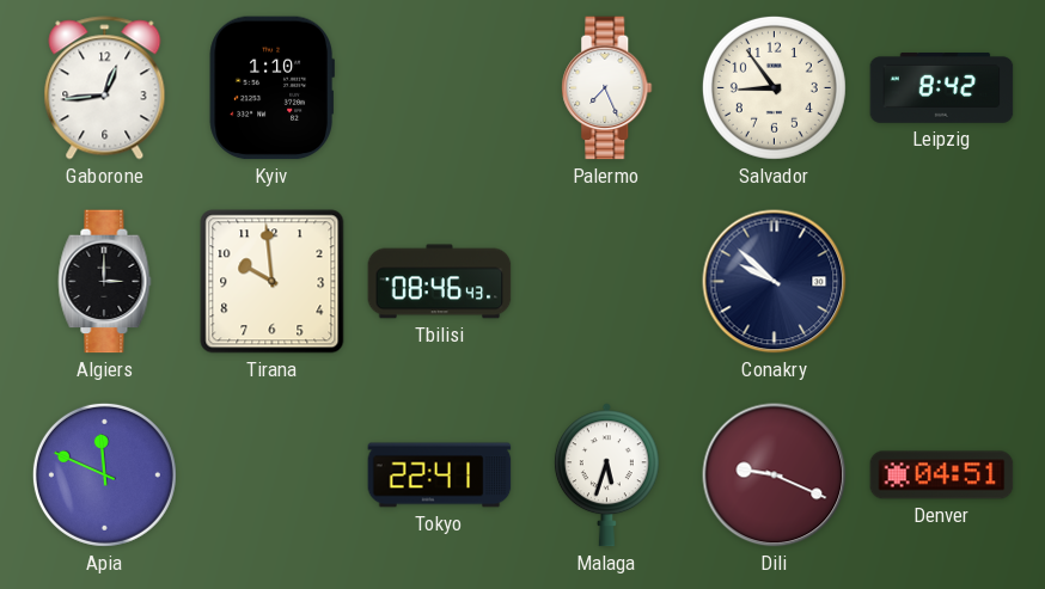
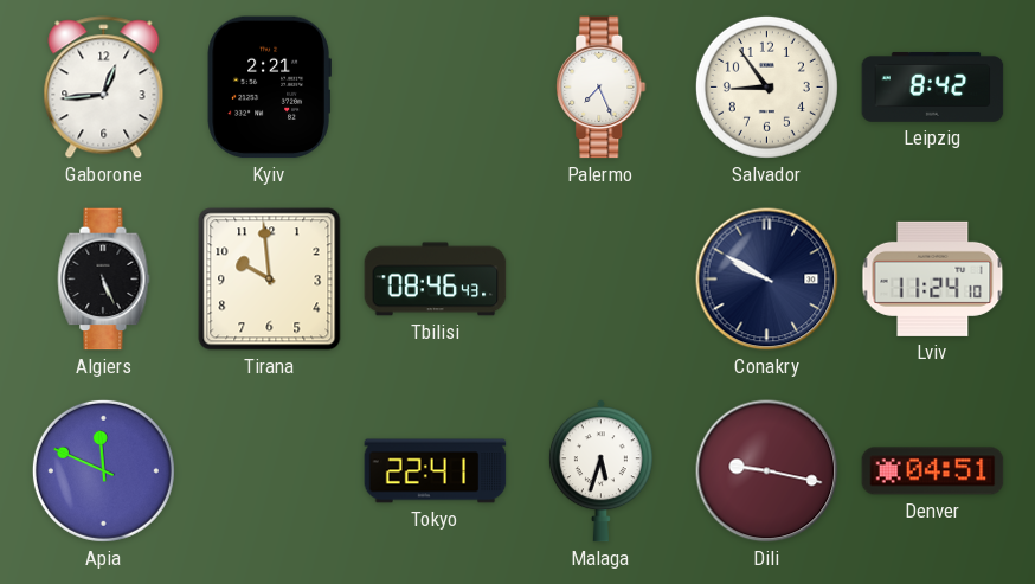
Kyiv: 1:10 -> 2:21
Algiers: 3:00 -> 5:26
Conakry: 9:52 -> 9:50
Lviv: none -> 11:24
Dili: 9:19 -> 9:17
